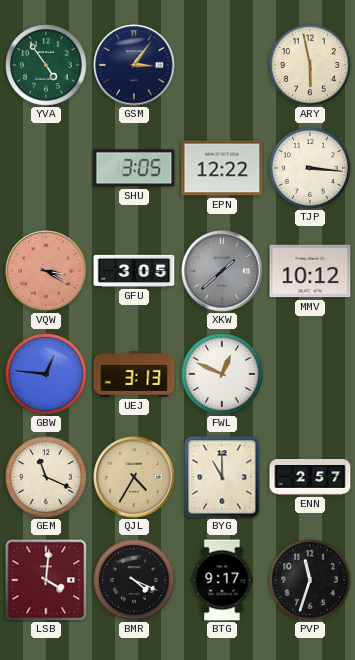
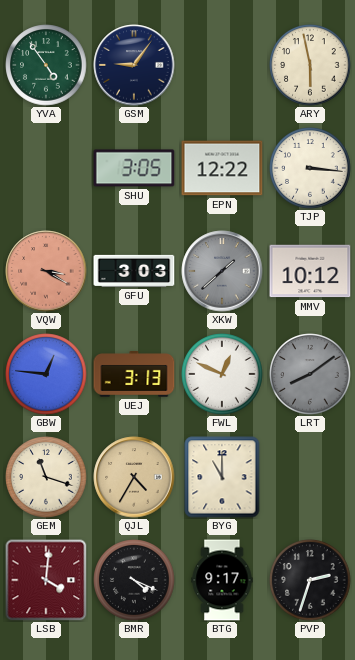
GSM: 3:06 -> 9:06
GFU: 3:05 -> 3:03
LRT: none -> 8:09
GEM: 11:19 -> 11:18
ENN: 2:57 -> none
PVP: 11:33 -> 2:33
